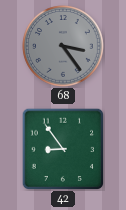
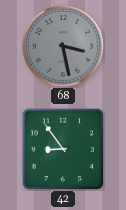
68: 3:24 -> 3:28
